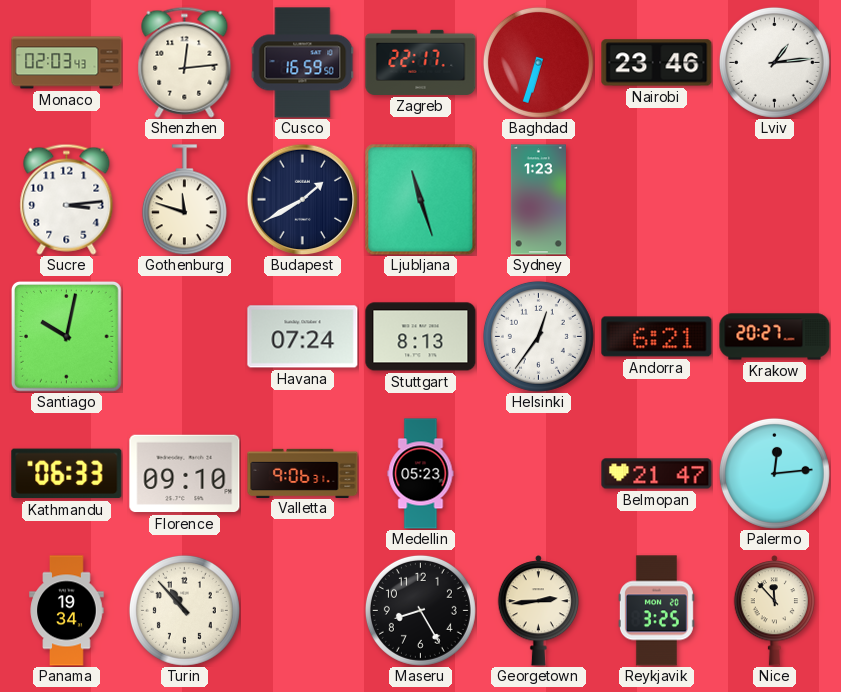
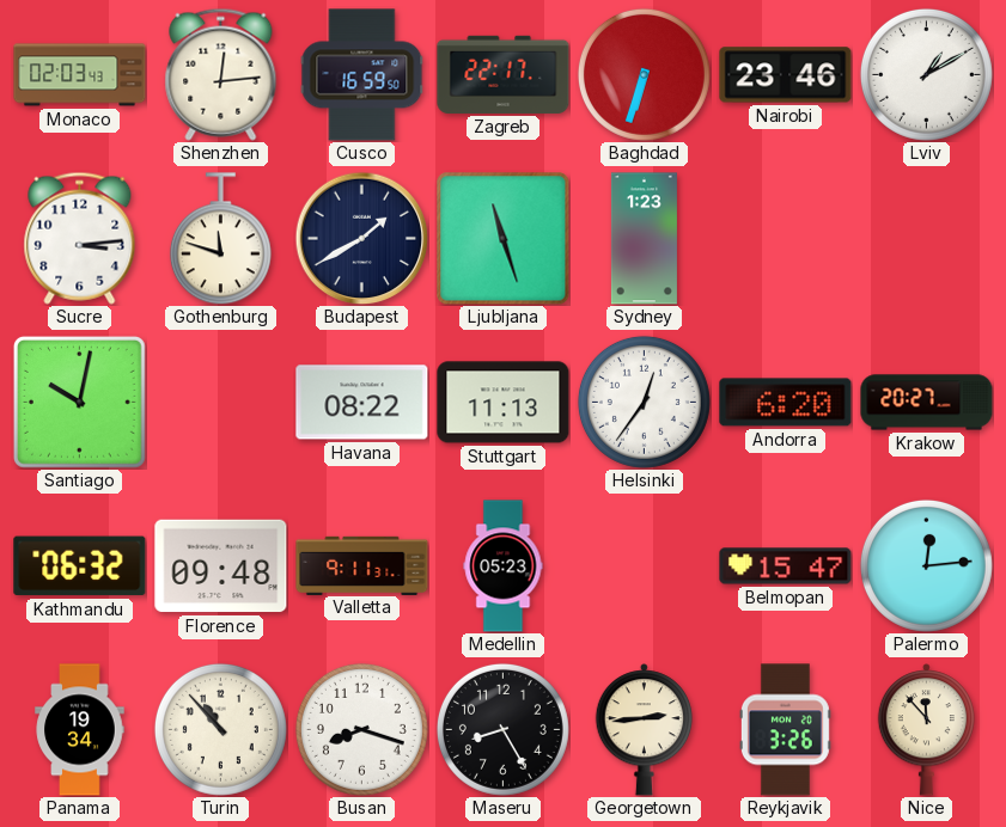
Lviv: 1:14 -> 1:10
Havana: 07:24 -> 08:22
Stuttgart: 8:13 -> 11:13
Andorra: 6:21 -> 6:20
Kathmandu: 06:33 -> 06:32
Florence: 09:10 -> 09:48
Valletta: 9:06 -> 9:11
Belmopan: 21:47 -> 15:47
Busan: none -> 8:18
Reykjavik: 3:25 -> 3:26
